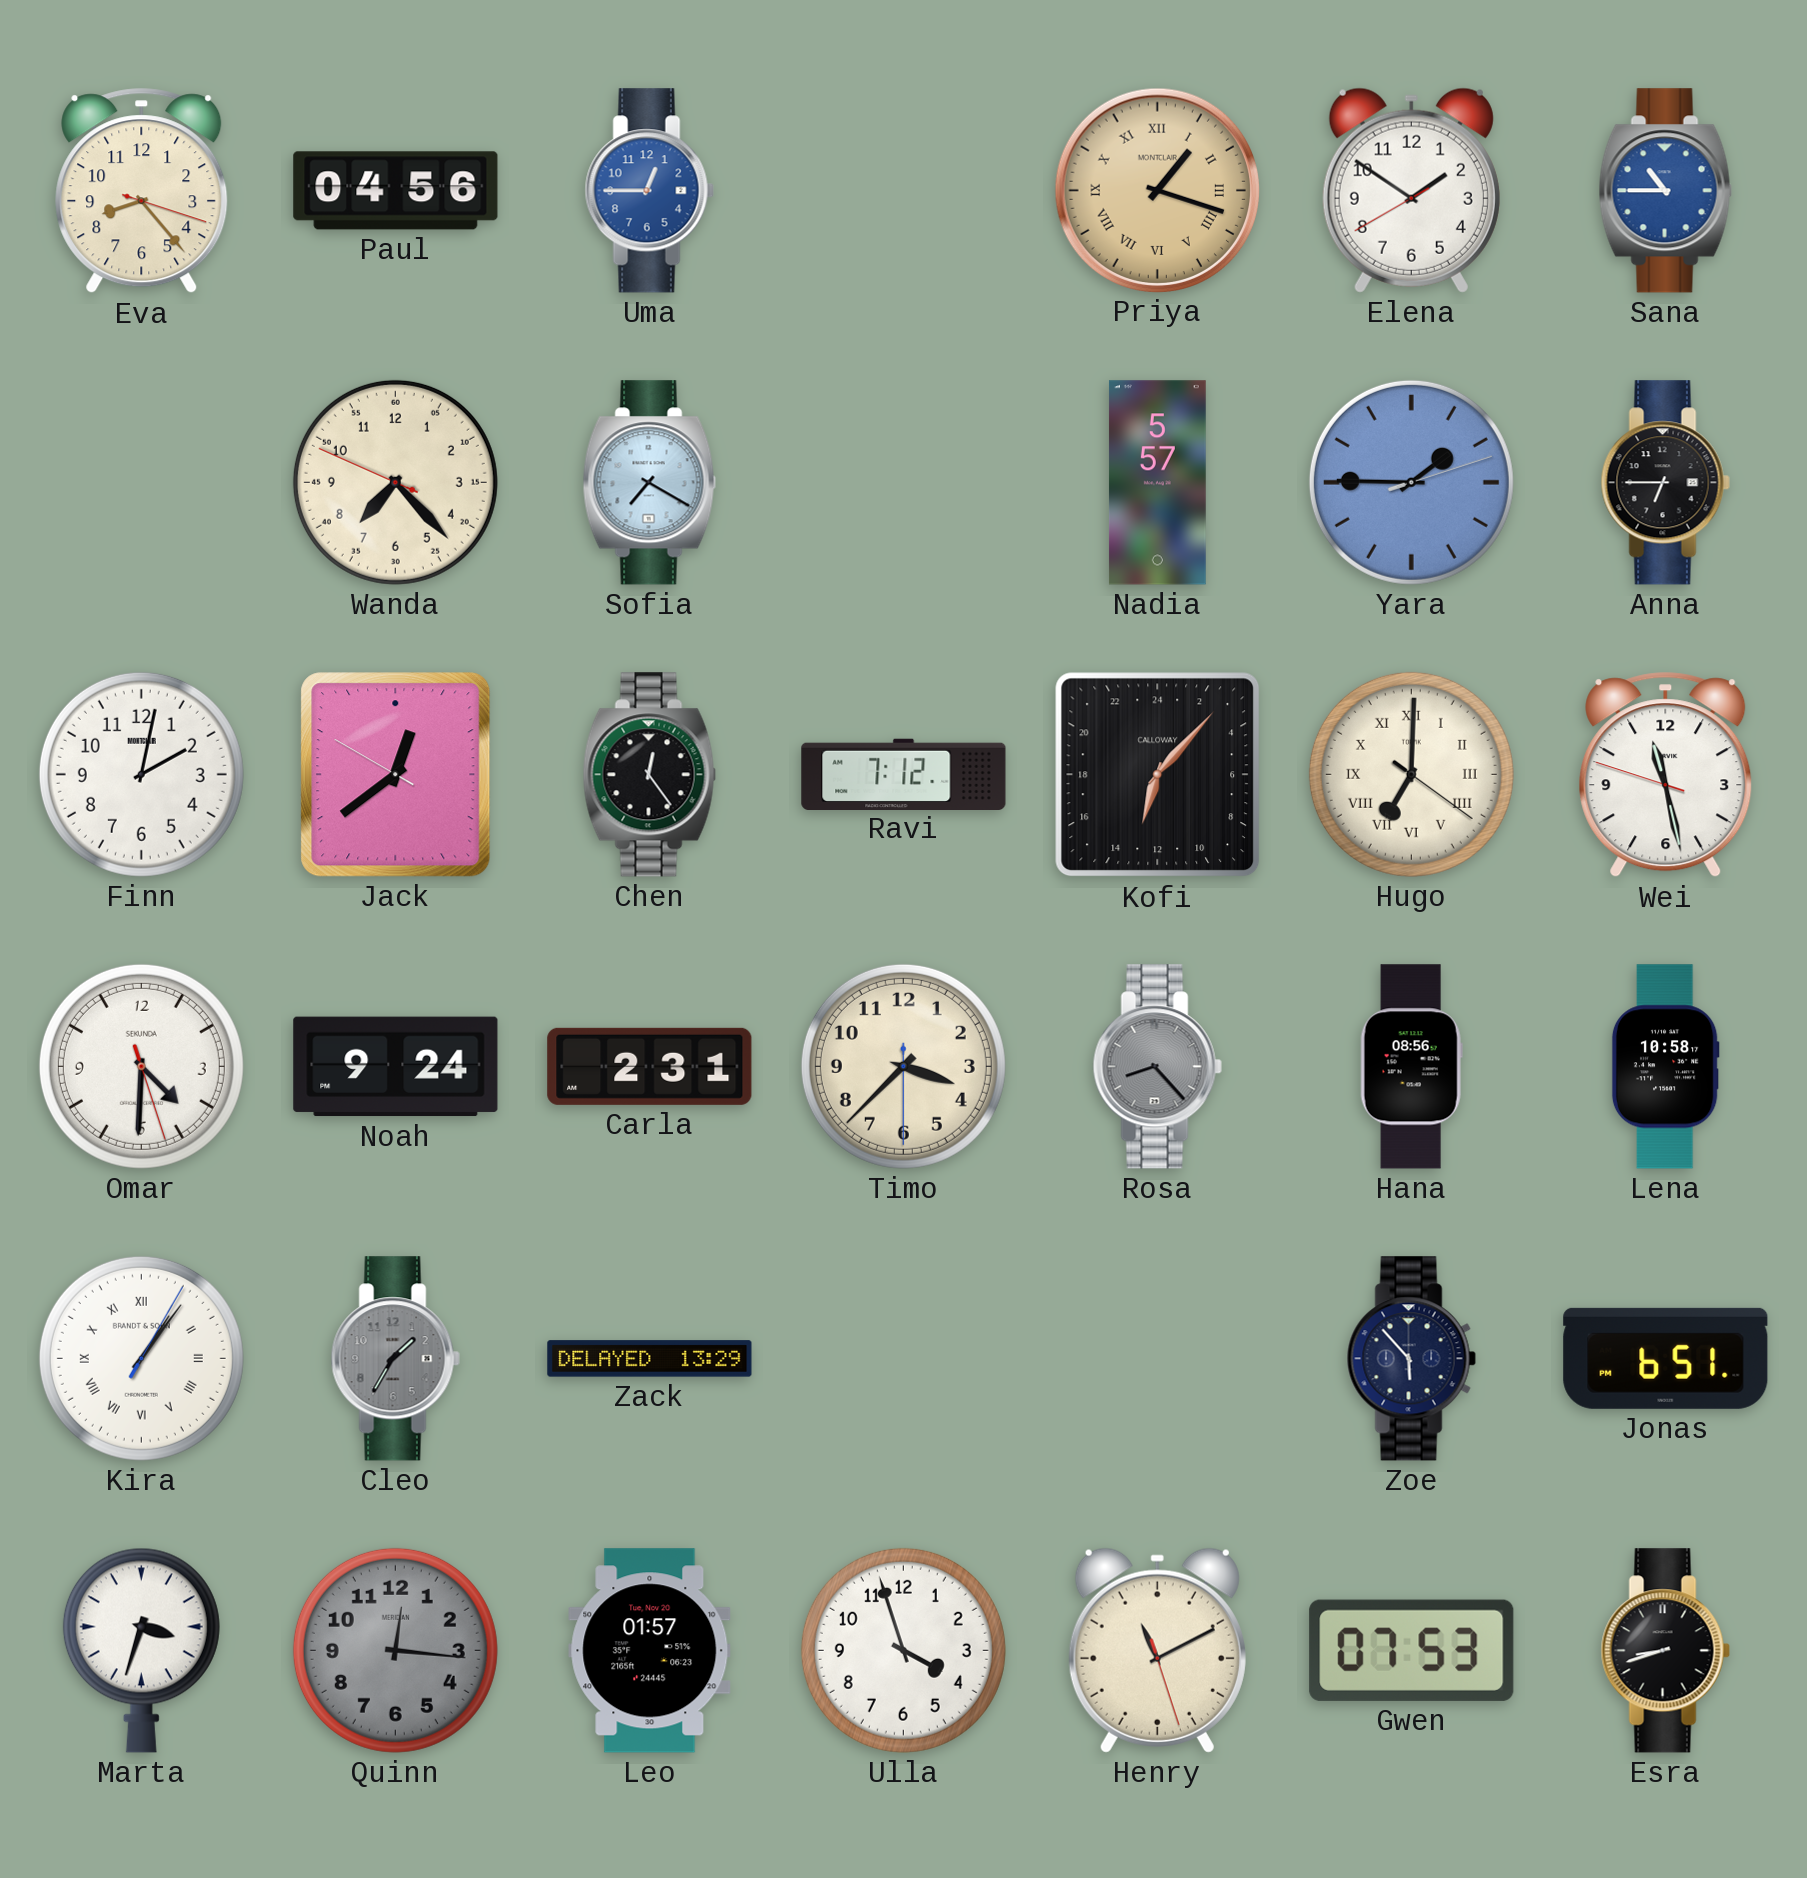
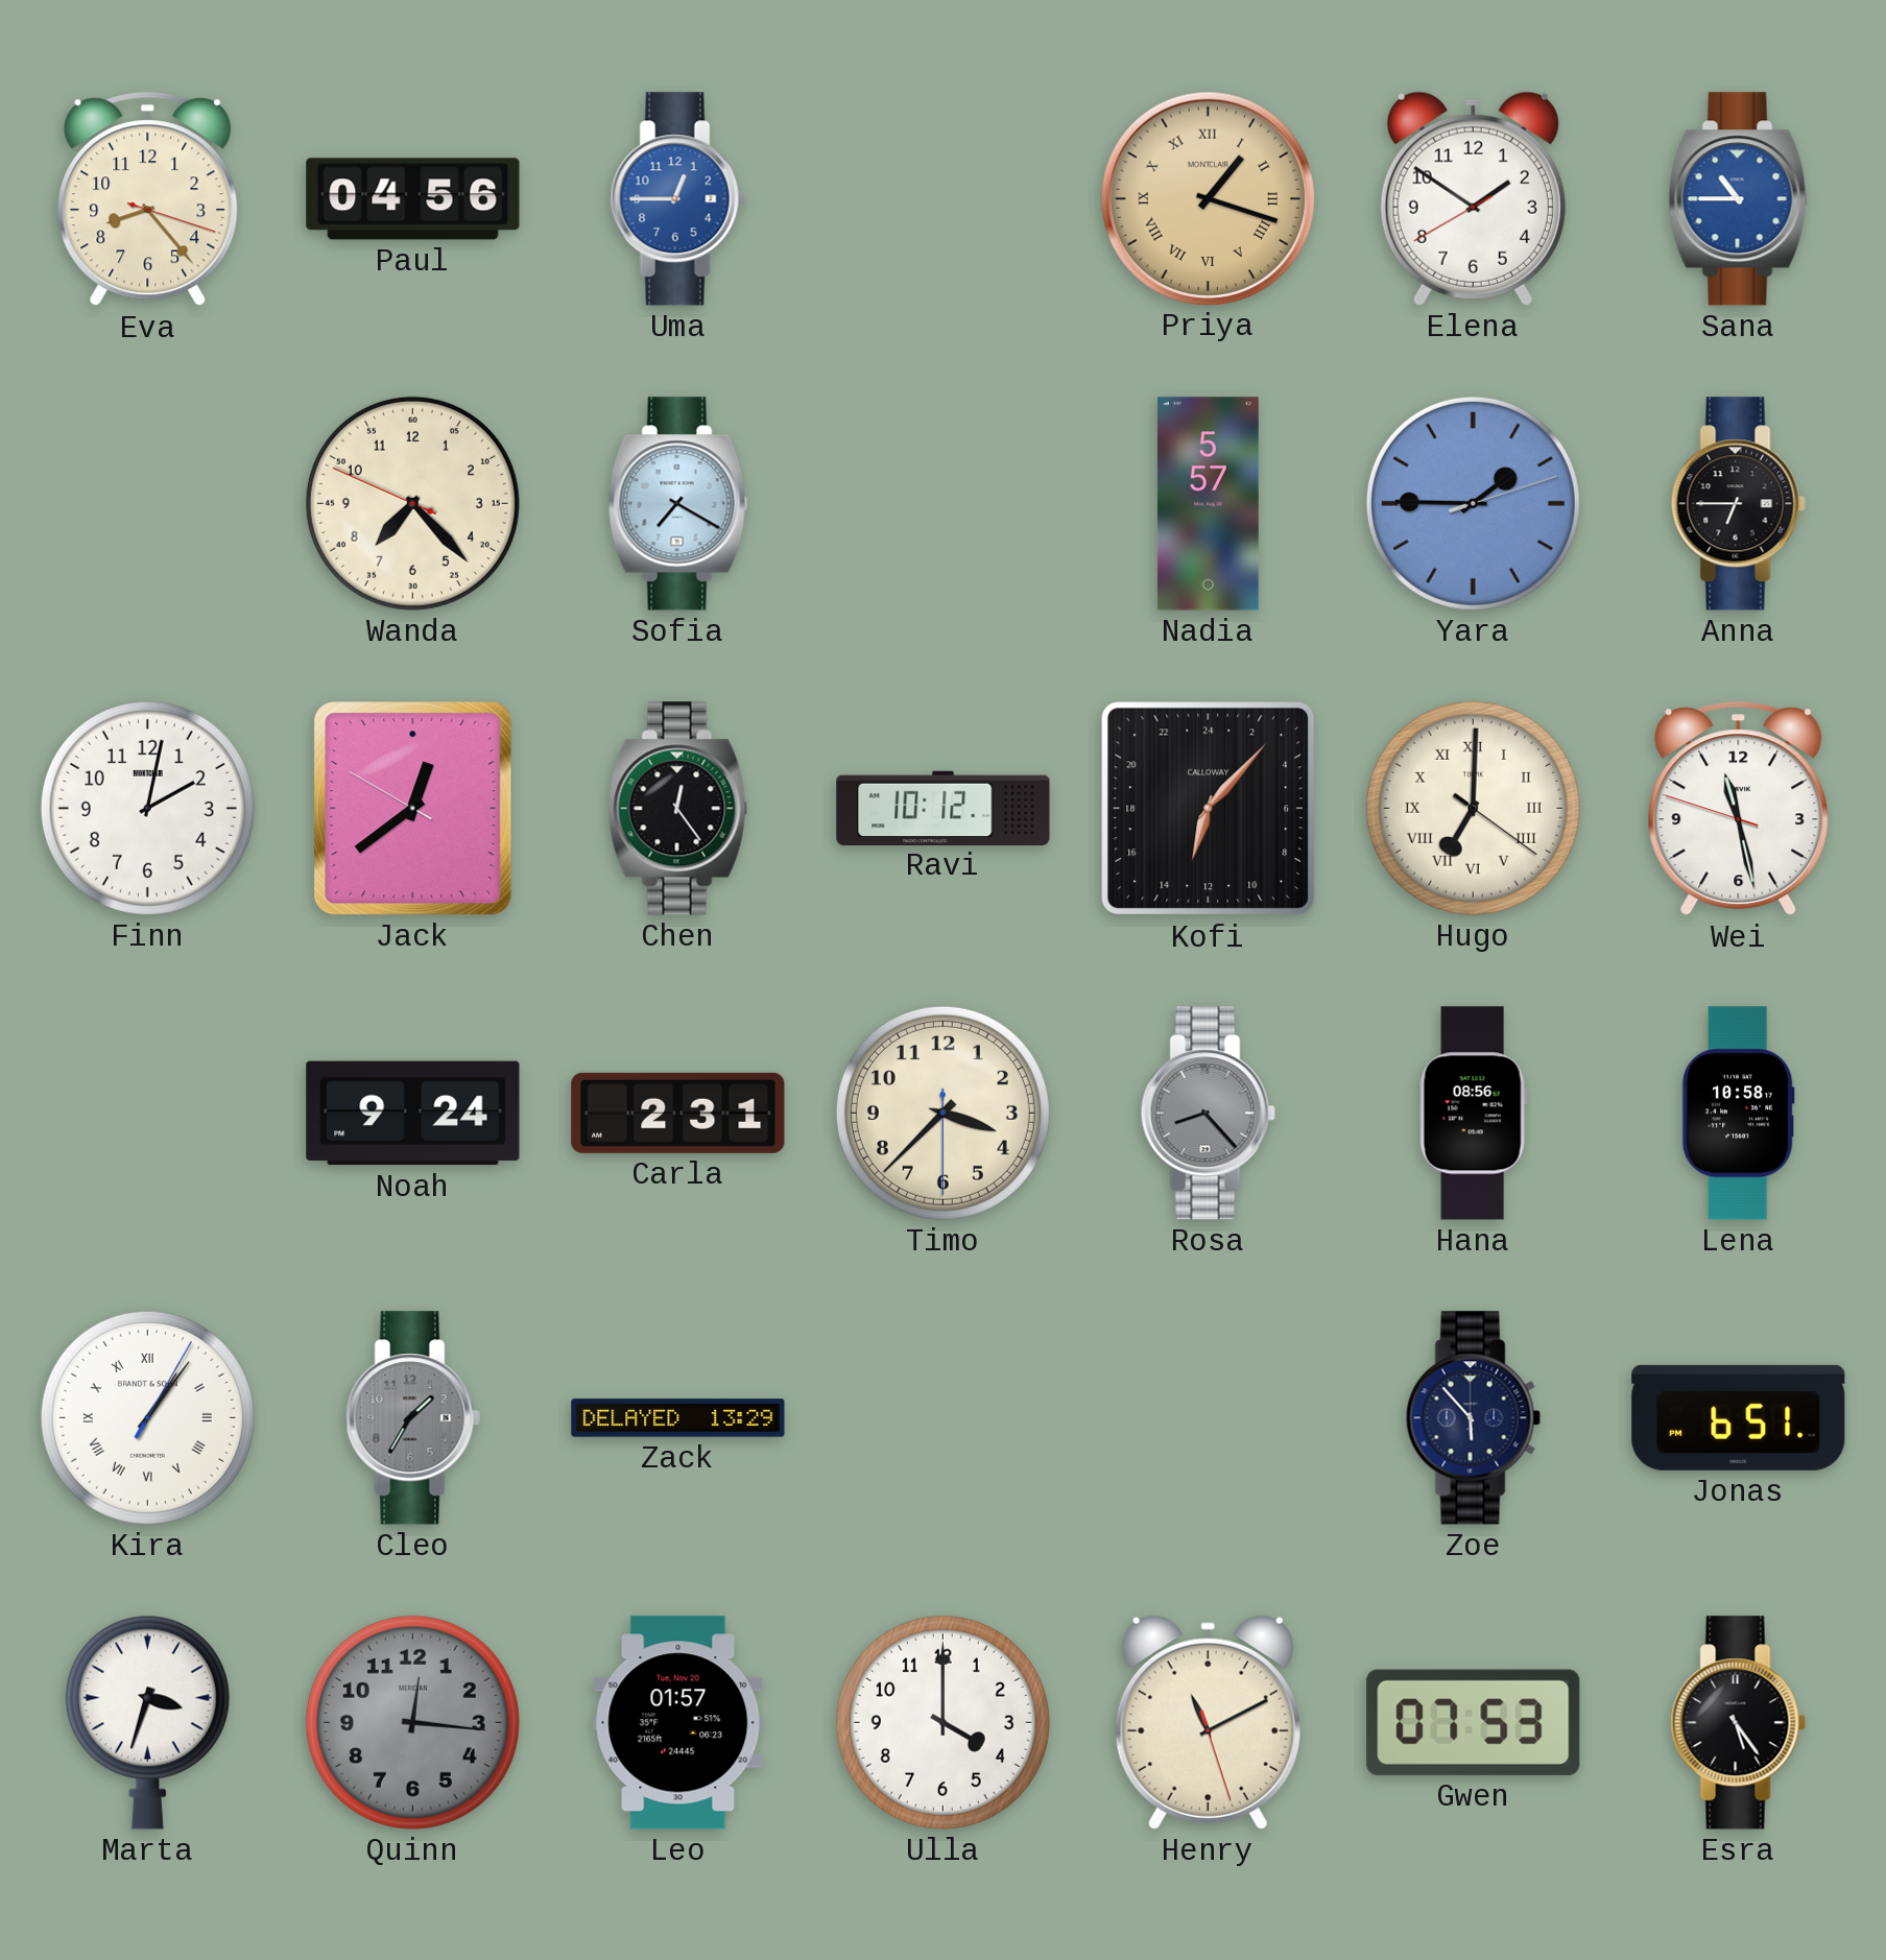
Ravi: 7:12 -> 10:12
Omar: 4:30 -> none
Ulla: 3:57 -> 4:00
Esra: 8:42 -> 5:24
